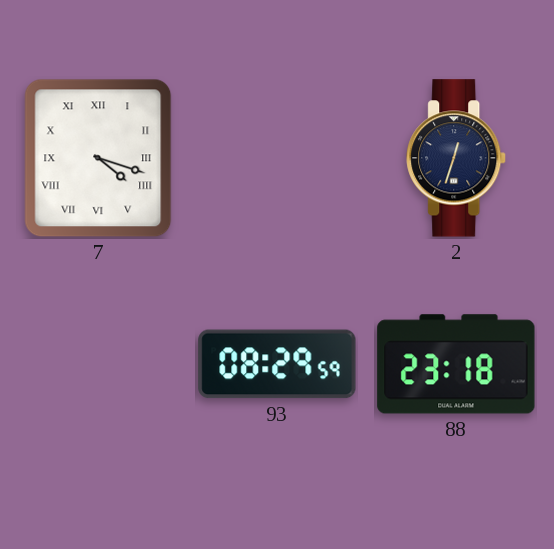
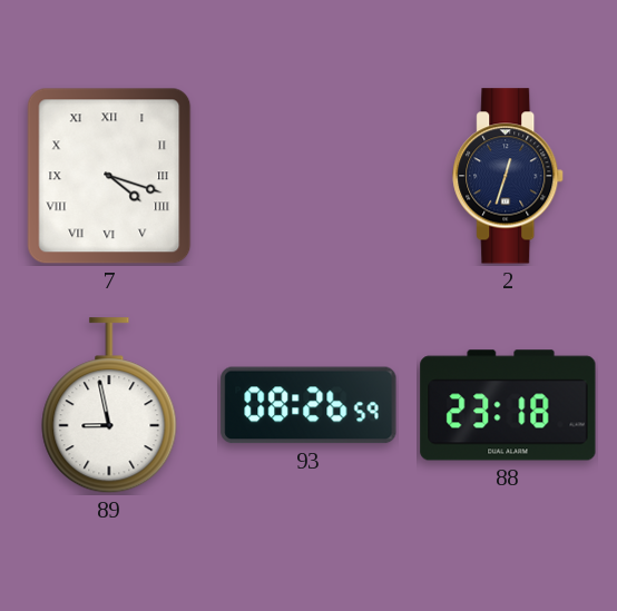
89: none -> 8:58
93: 08:29 -> 08:26
